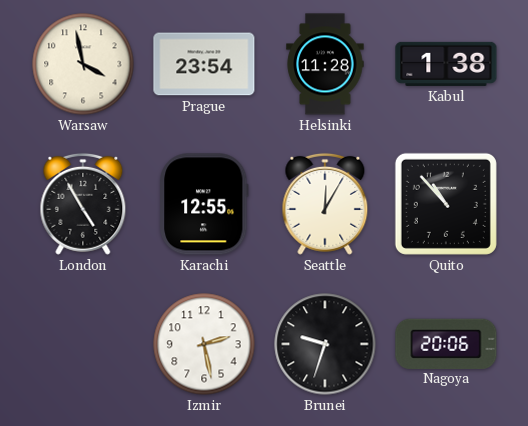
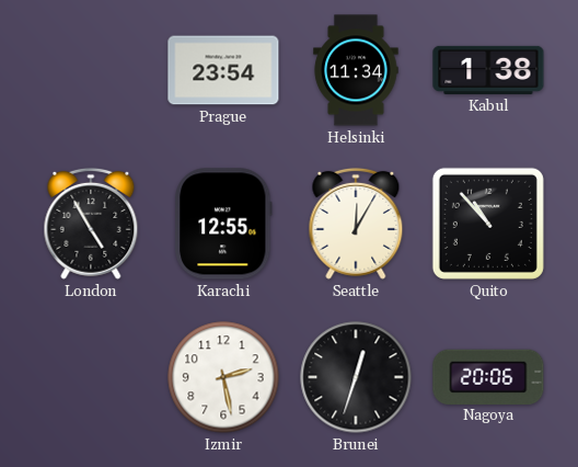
Warsaw: 3:58 -> none
Helsinki: 11:28 -> 11:34
Brunei: 9:33 -> 12:33
